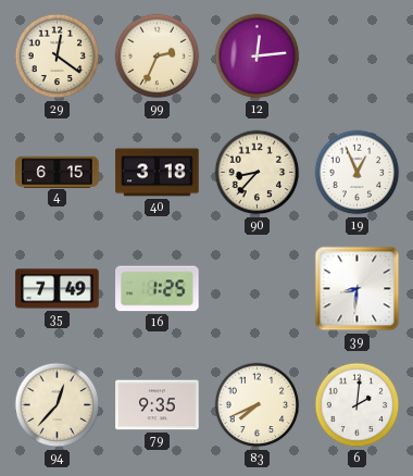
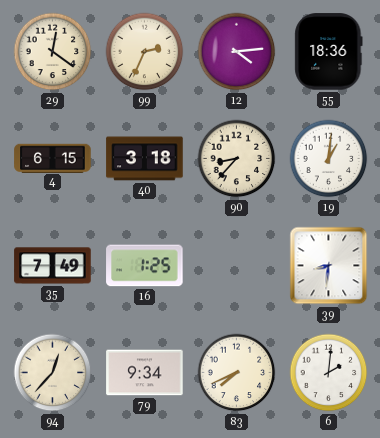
12: 12:14 -> 4:14
55: none -> 18:36
19: 12:56 -> 1:01
79: 9:35 -> 9:34
